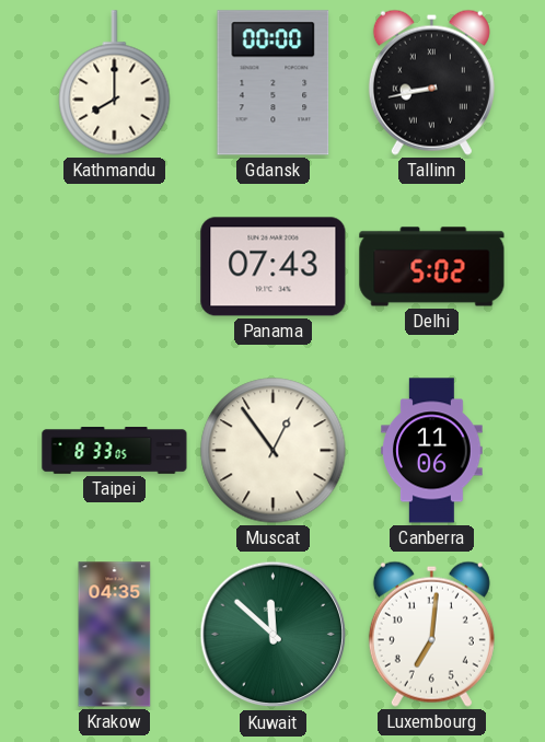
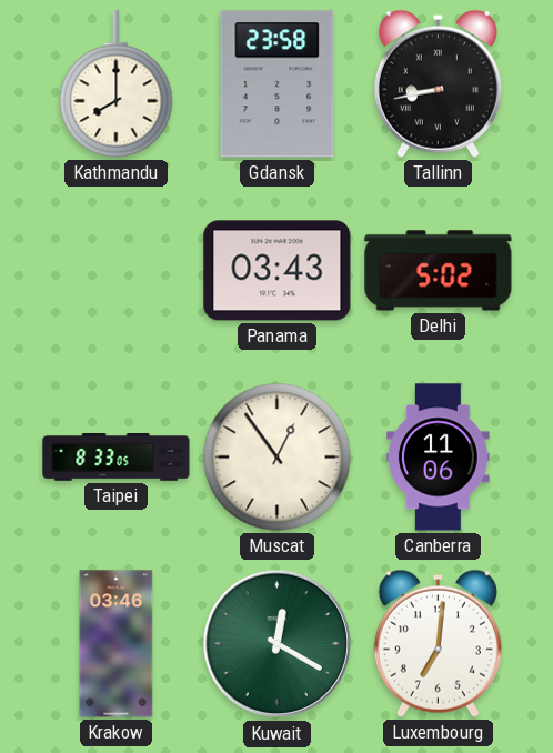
Gdansk: 00:00 -> 23:58
Panama: 07:43 -> 03:43
Krakow: 04:35 -> 03:46
Kuwait: 11:52 -> 12:20
